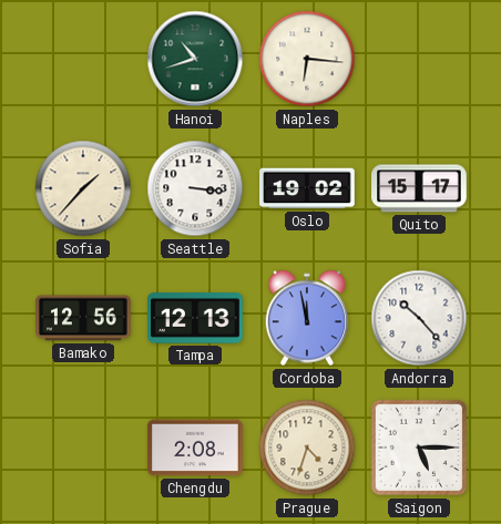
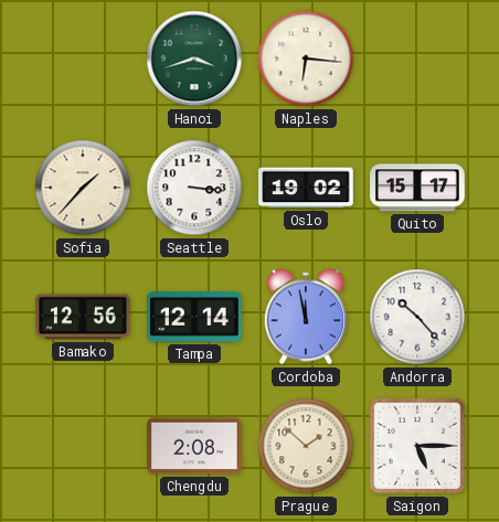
Hanoi: 10:42 -> 3:42
Tampa: 12:13 -> 12:14
Prague: 4:33 -> 1:52
